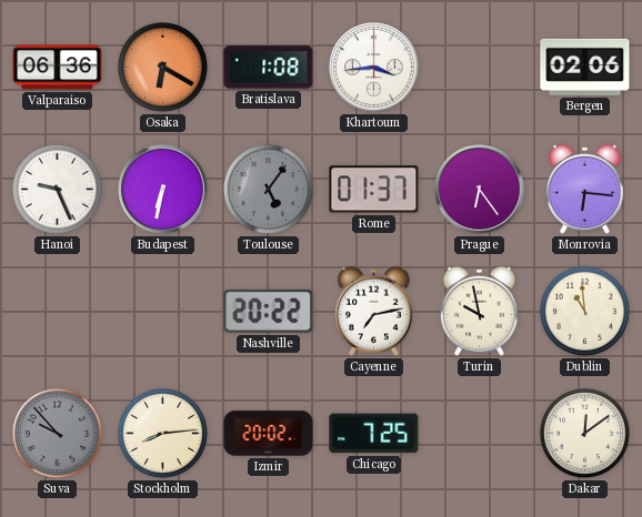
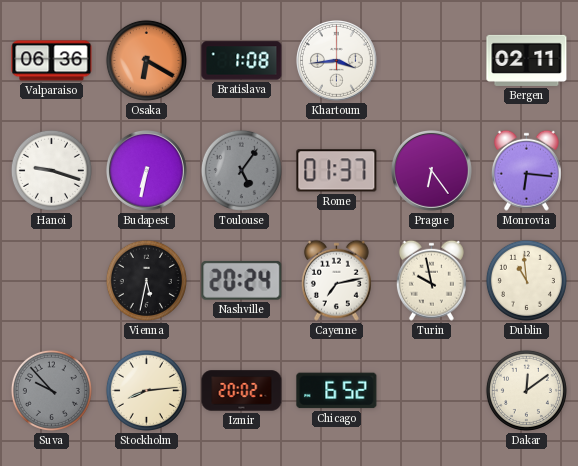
Bergen: 02:06 -> 02:11
Hanoi: 9:26 -> 9:18
Vienna: none -> 5:32
Nashville: 20:22 -> 20:24
Chicago: 7:25 -> 6:52
